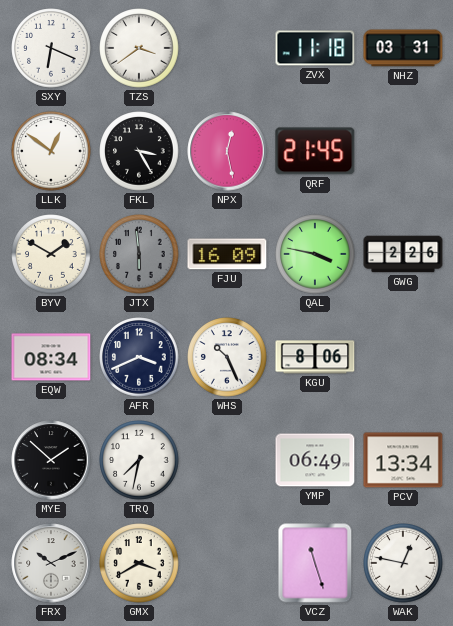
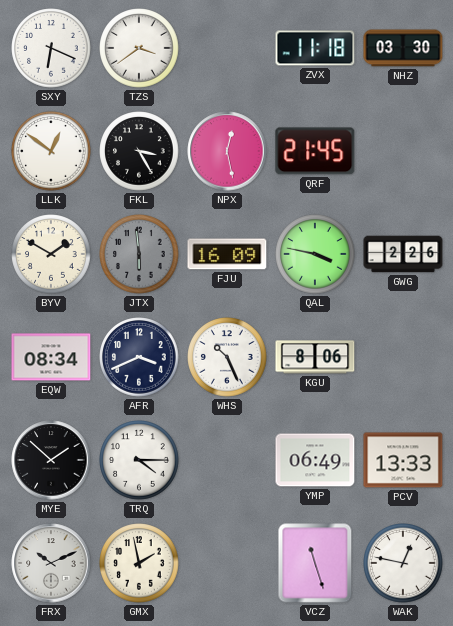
NHZ: 03:31 -> 03:30
TRQ: 7:32 -> 4:15
PCV: 13:34 -> 13:33
GMX: 3:40 -> 1:58
